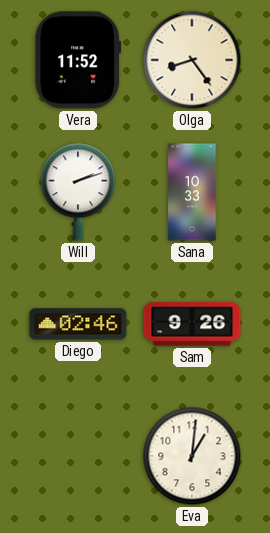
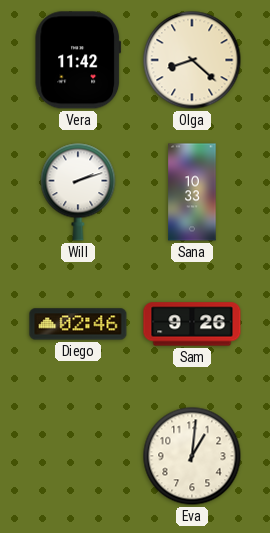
Vera: 11:52 -> 11:42
Olga: 8:24 -> 8:22
